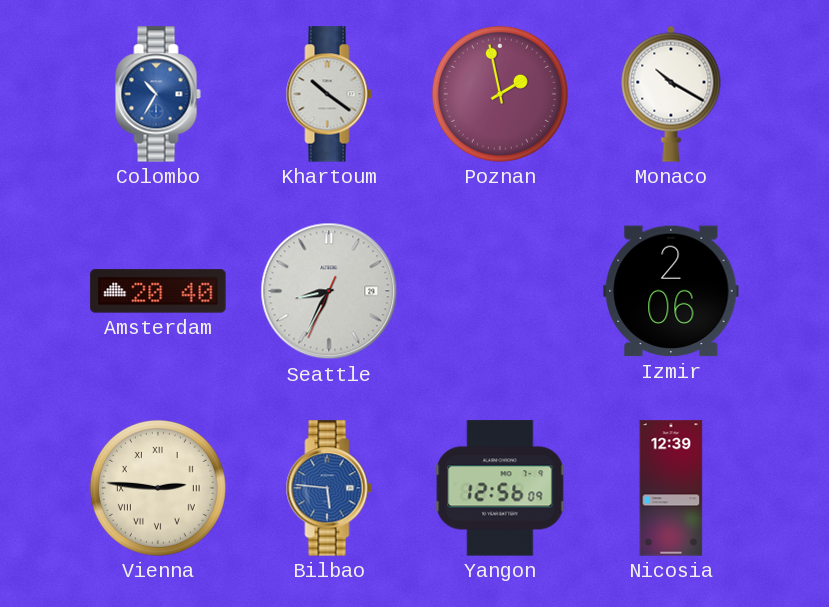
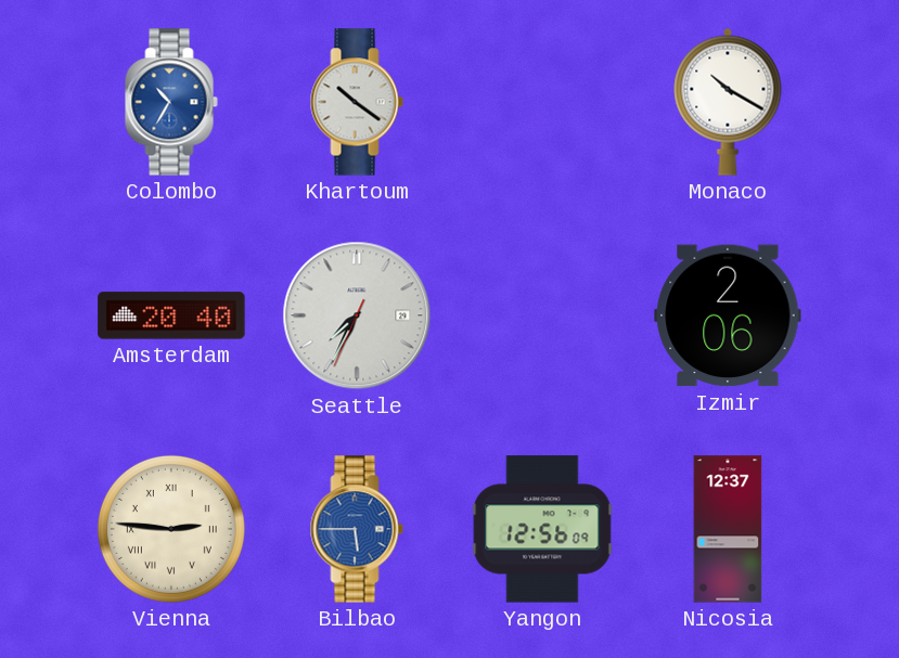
Poznan: 1:58 -> none
Seattle: 8:34 -> 7:34
Bilbao: 5:46 -> 5:45
Nicosia: 12:39 -> 12:37
